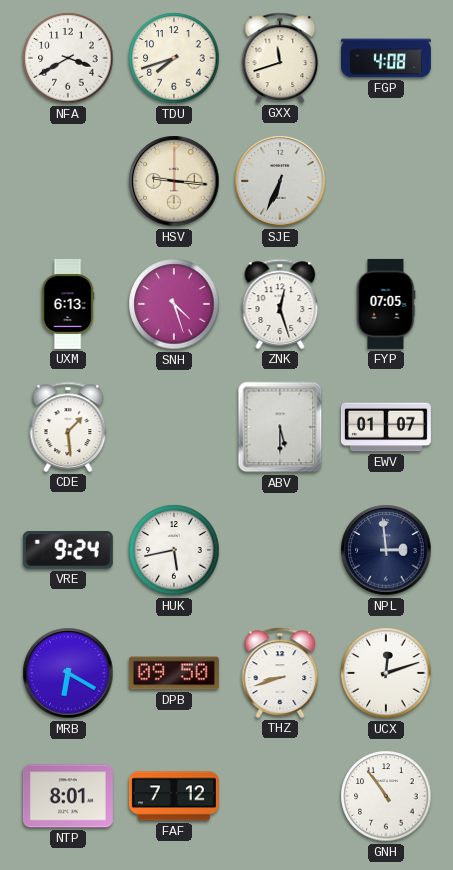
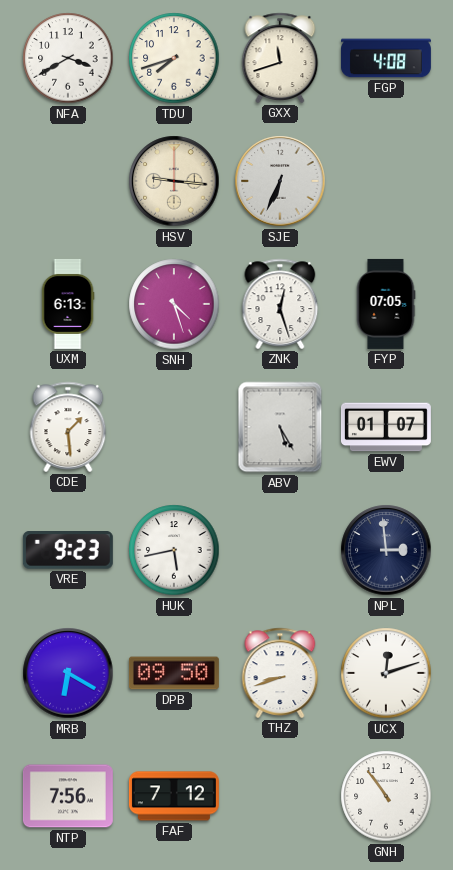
ABV: 5:30 -> 5:25
VRE: 9:24 -> 9:23
NTP: 8:01 -> 7:56
